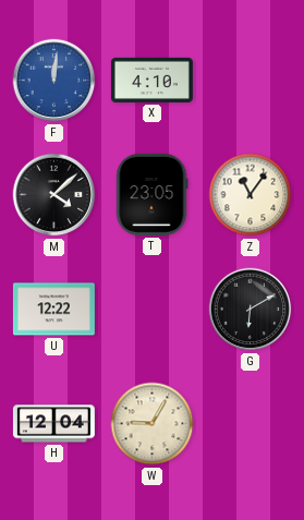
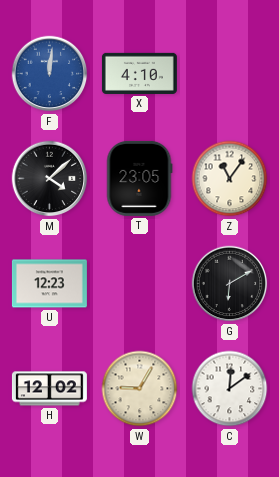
U: 12:22 -> 12:23
H: 12:04 -> 12:02
C: none -> 12:09
